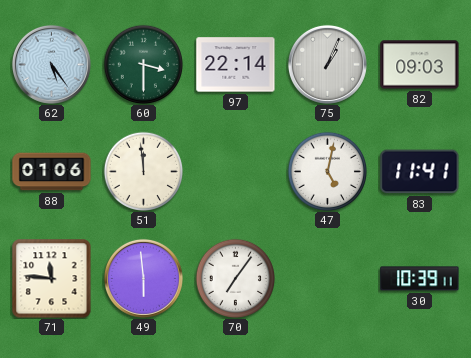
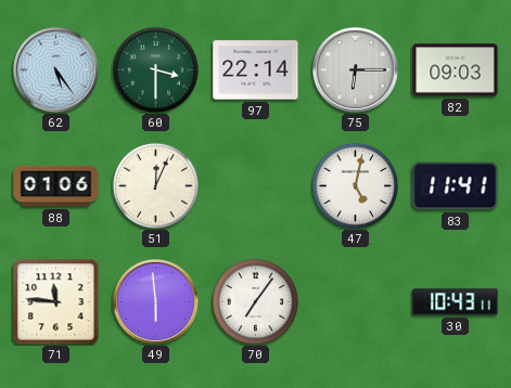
75: 1:04 -> 6:15
51: 11:59 -> 12:04
30: 10:39 -> 10:43
